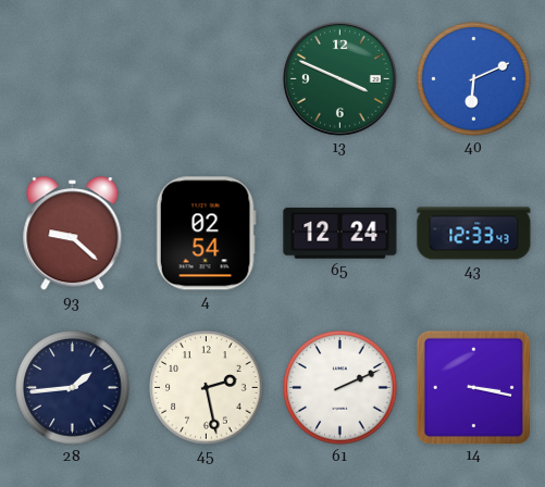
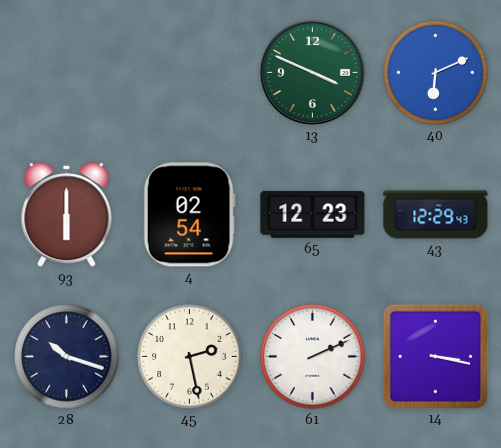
93: 9:22 -> 6:00
65: 12:24 -> 12:23
43: 12:33 -> 12:29
28: 1:44 -> 10:18
